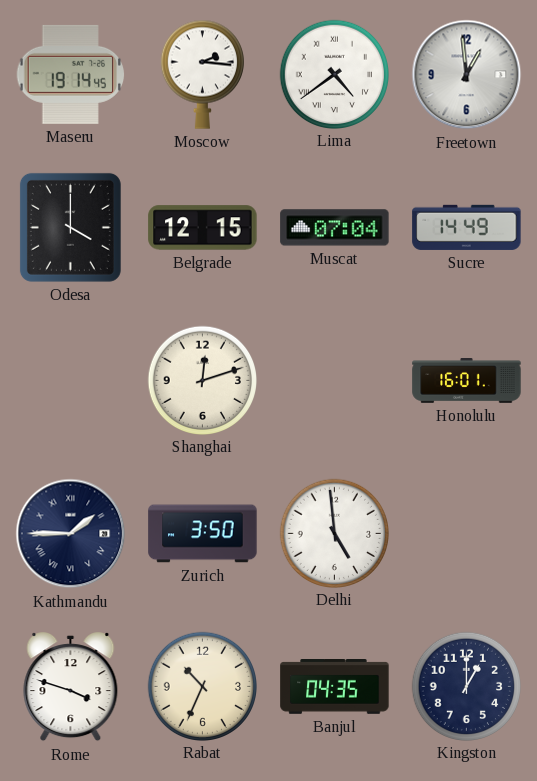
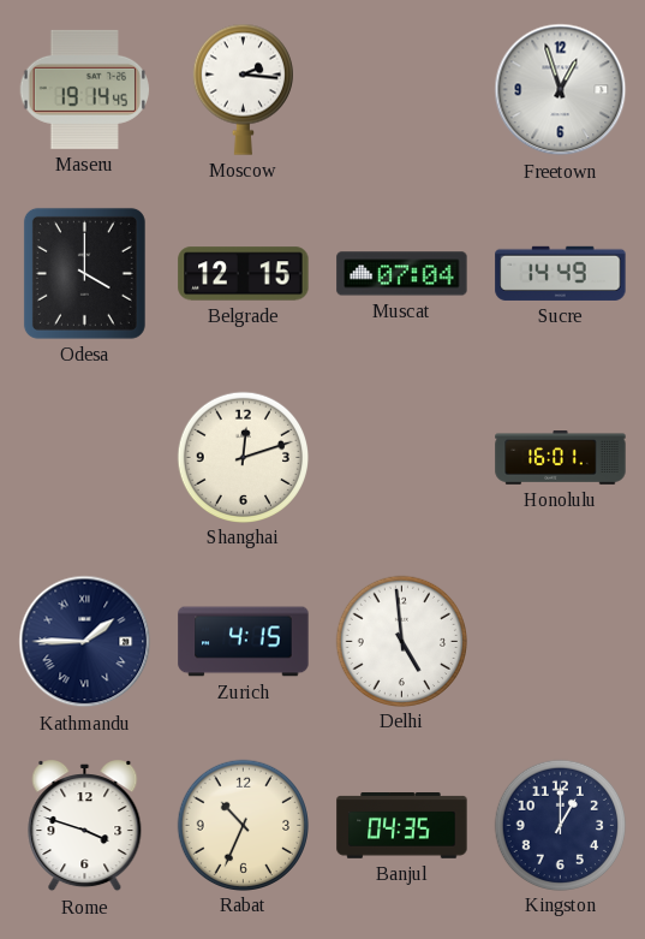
Lima: 4:39 -> none
Freetown: 12:59 -> 12:57
Zurich: 3:50 -> 4:15
